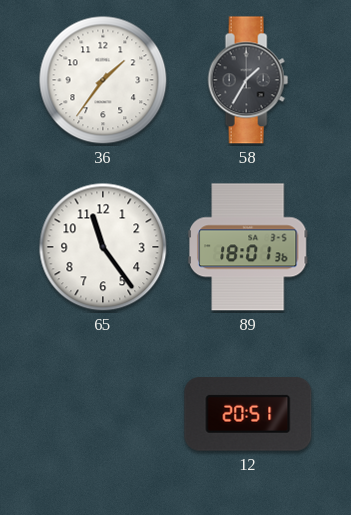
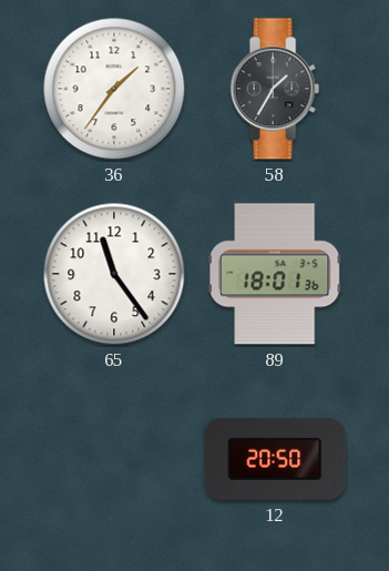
12: 20:51 -> 20:50
